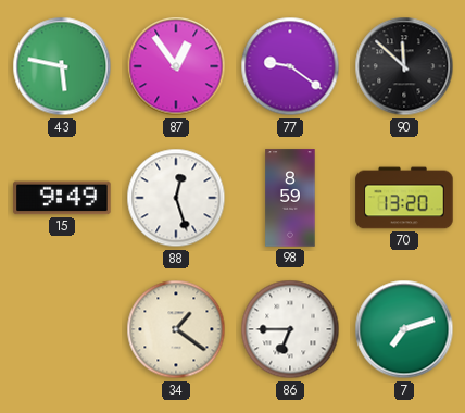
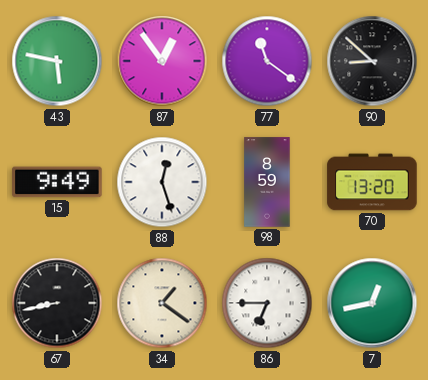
77: 9:21 -> 11:21
90: 11:52 -> 8:52
67: none -> 8:43
7: 7:12 -> 12:43
